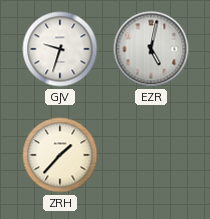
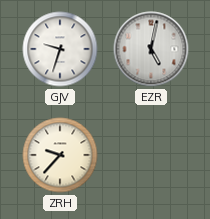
ZRH: 1:37 -> 9:37
